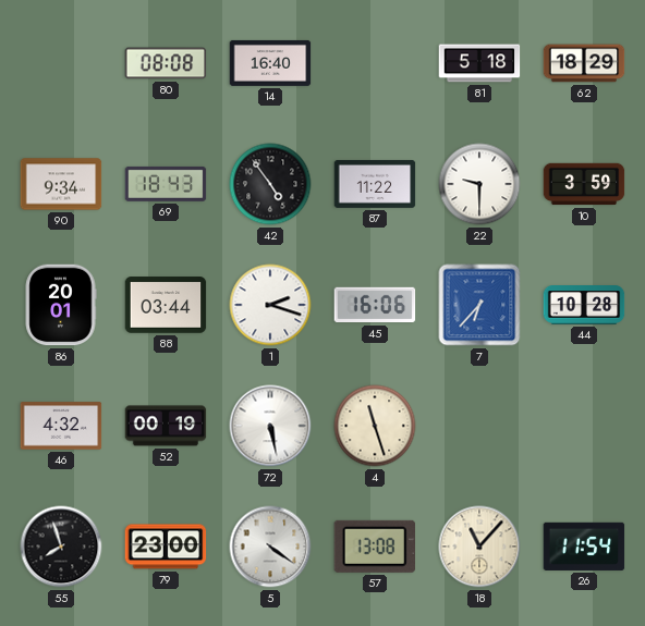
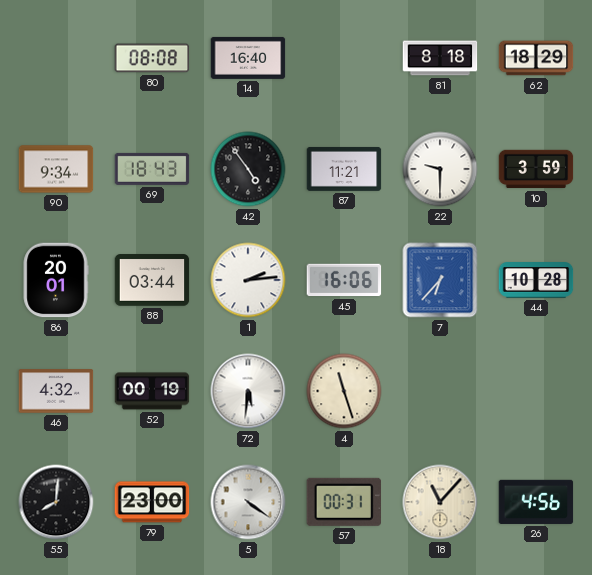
81: 5:18 -> 8:18
87: 11:22 -> 11:21
1: 2:18 -> 2:14
72: 5:28 -> 5:31
55: 7:57 -> 8:01
57: 13:08 -> 00:31
26: 11:54 -> 4:56
